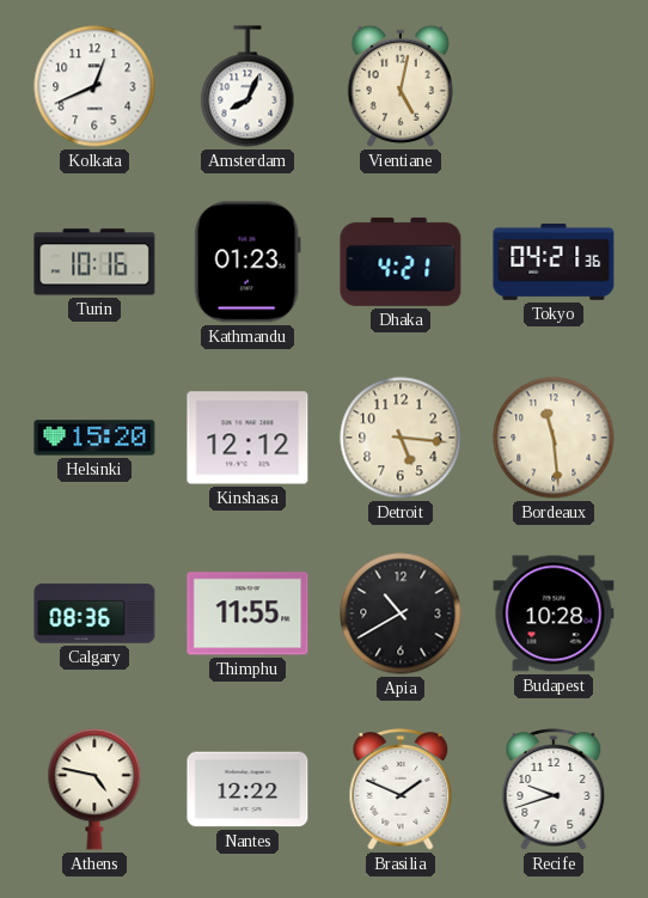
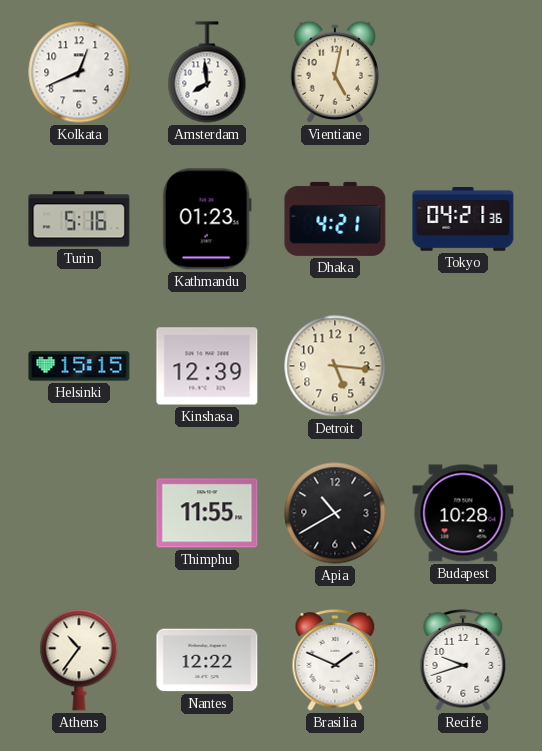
Amsterdam: 8:04 -> 7:59
Turin: 10:16 -> 5:16
Helsinki: 15:20 -> 15:15
Kinshasa: 12:12 -> 12:39
Bordeaux: 11:29 -> none
Calgary: 08:36 -> none
Athens: 4:47 -> 10:36
